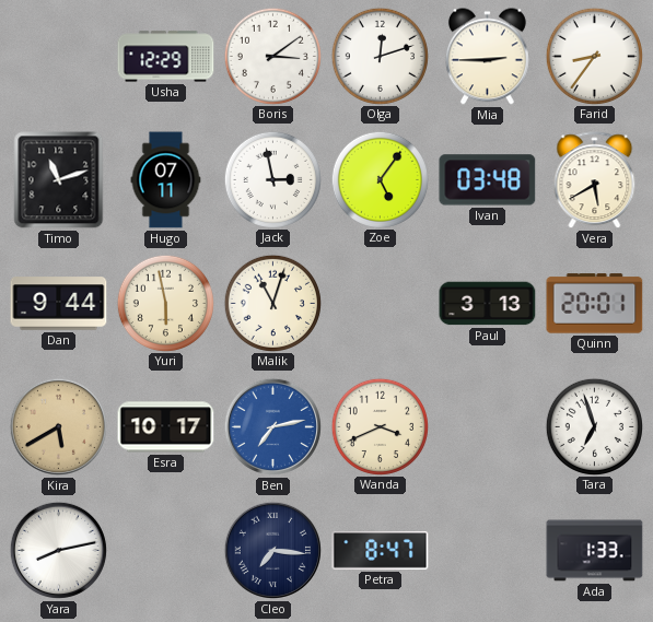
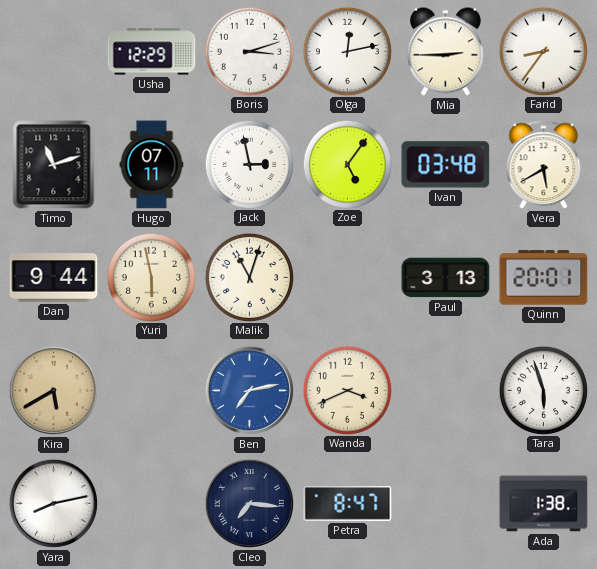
Boris: 3:09 -> 3:12
Olga: 12:12 -> 12:13
Esra: 10:17 -> none
Tara: 6:57 -> 5:57
Ada: 1:33 -> 1:38
